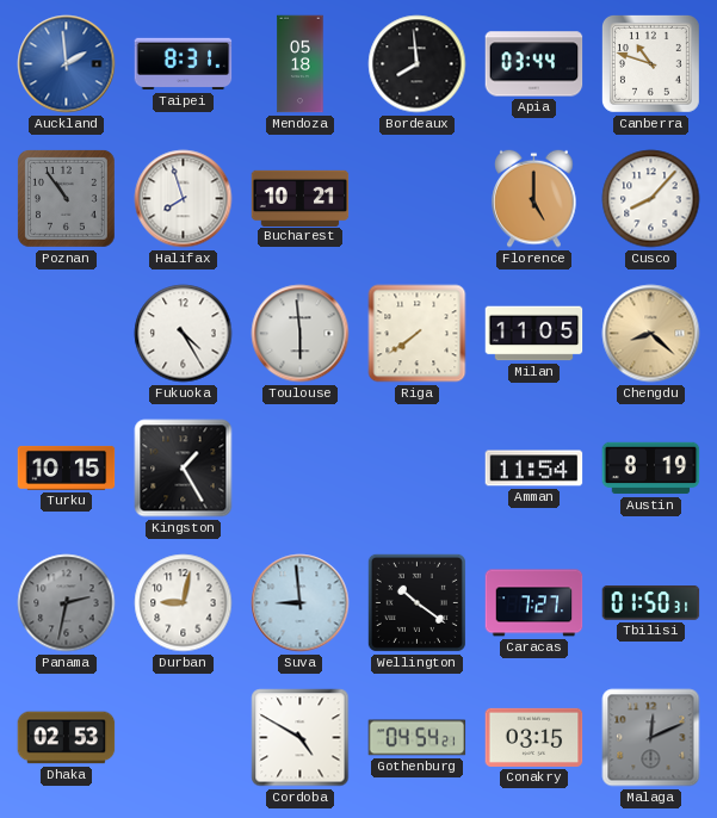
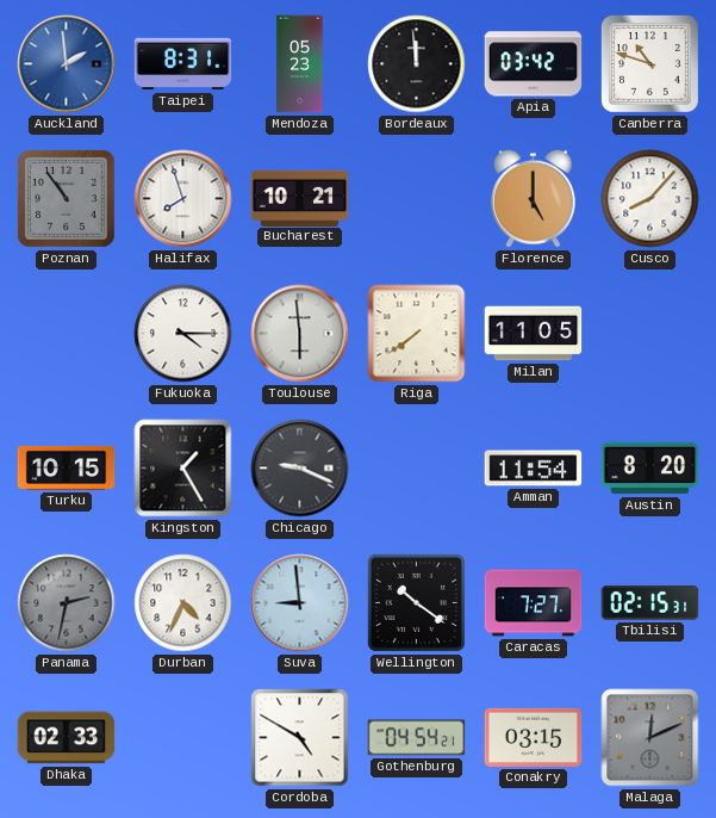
Mendoza: 05:18 -> 05:23
Bordeaux: 7:59 -> 11:59
Apia: 03:44 -> 03:42
Fukuoka: 4:25 -> 4:15
Chengdu: 8:22 -> none
Chicago: none -> 9:19
Austin: 8:19 -> 8:20
Durban: 9:02 -> 4:34
Tbilisi: 01:50 -> 02:15
Dhaka: 02:53 -> 02:33
